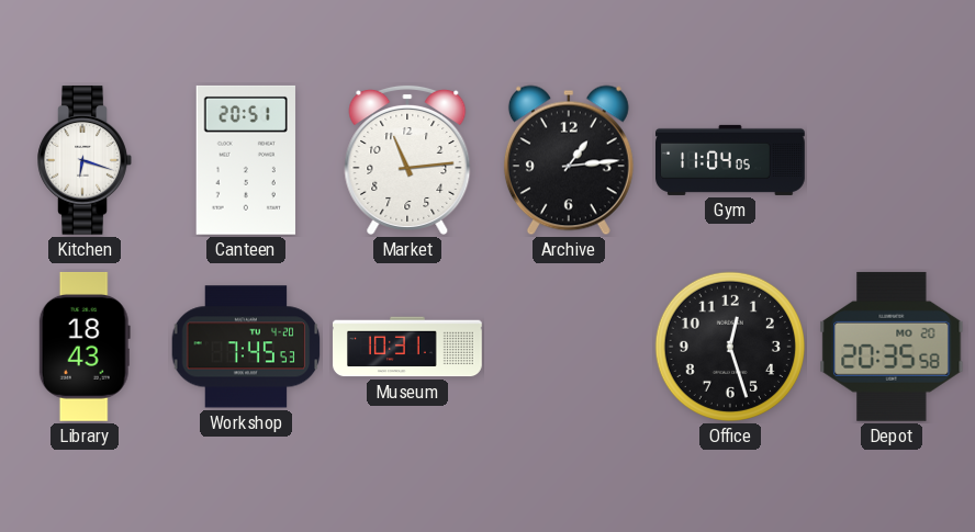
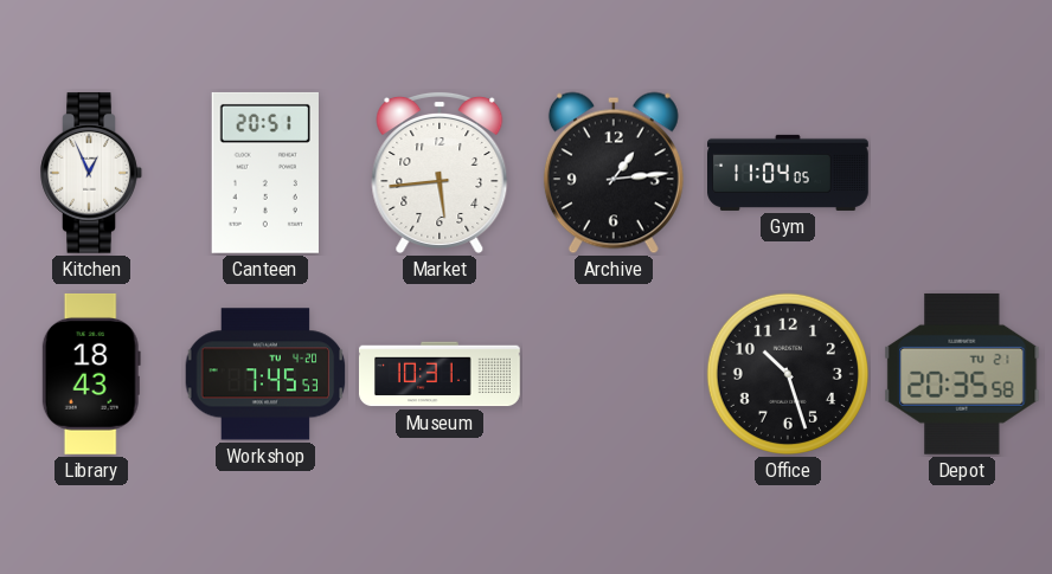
Kitchen: 6:18 -> 12:56
Market: 11:14 -> 5:44
Office: 12:27 -> 10:27
Depot date: MO 20 -> TU 21
